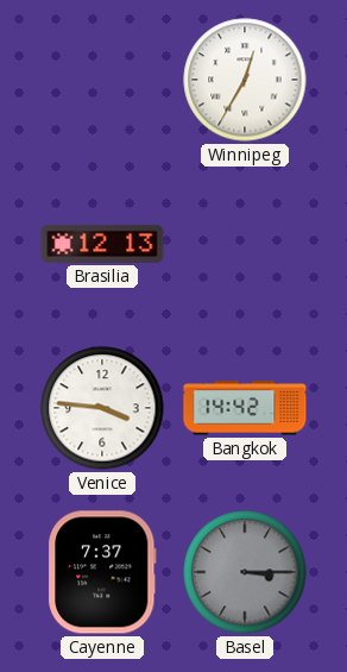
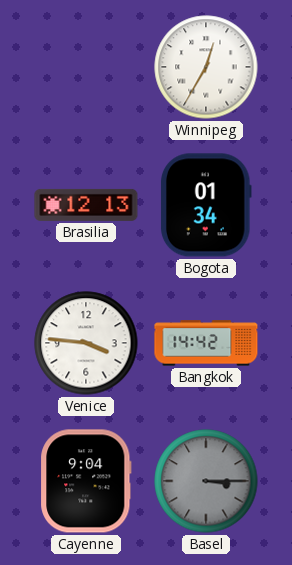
Bogota: none -> 01:34
Cayenne: 7:37 -> 9:04
